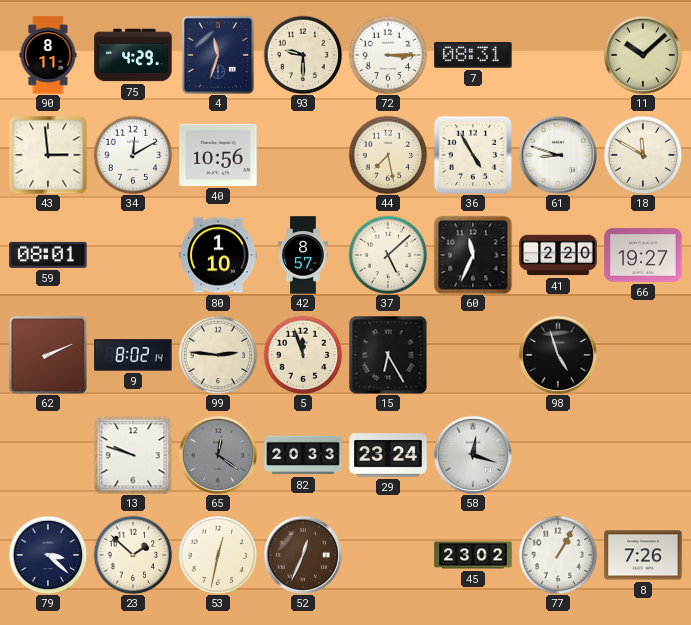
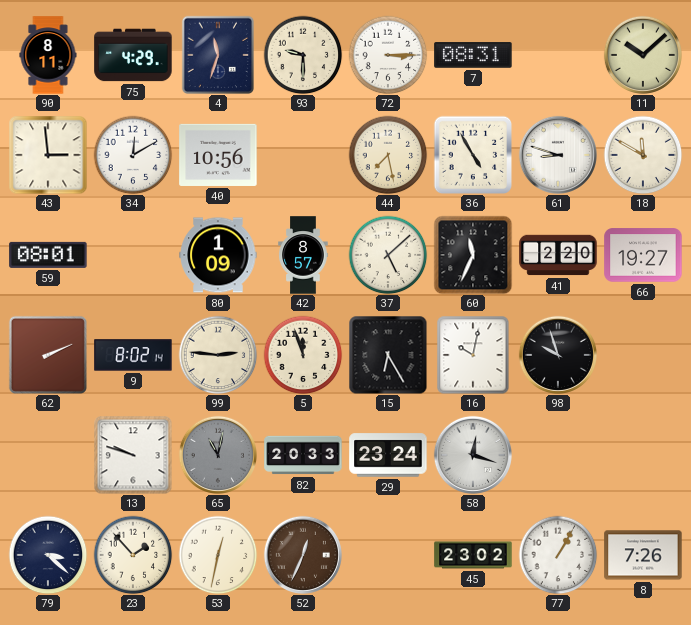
80: 1:10 -> 1:09
16: none -> 10:02
98: 4:57 -> 9:57
65: 12:21 -> 11:02
23: 1:52 -> 1:53
